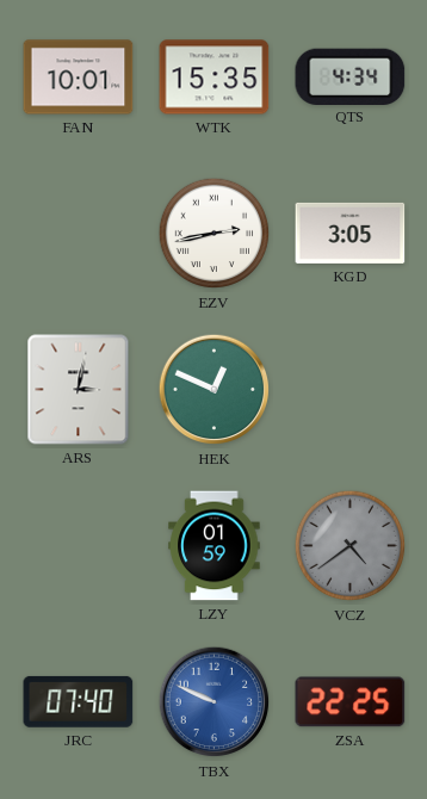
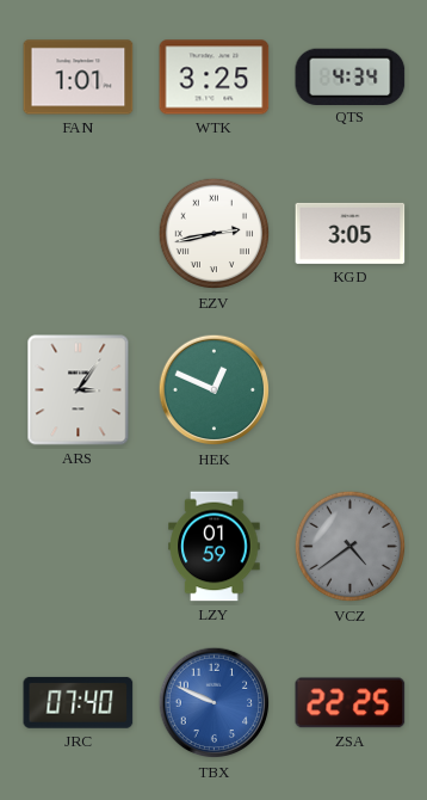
FAN: 10:01 -> 1:01
WTK: 15:35 -> 3:25
ARS: 3:02 -> 3:06
